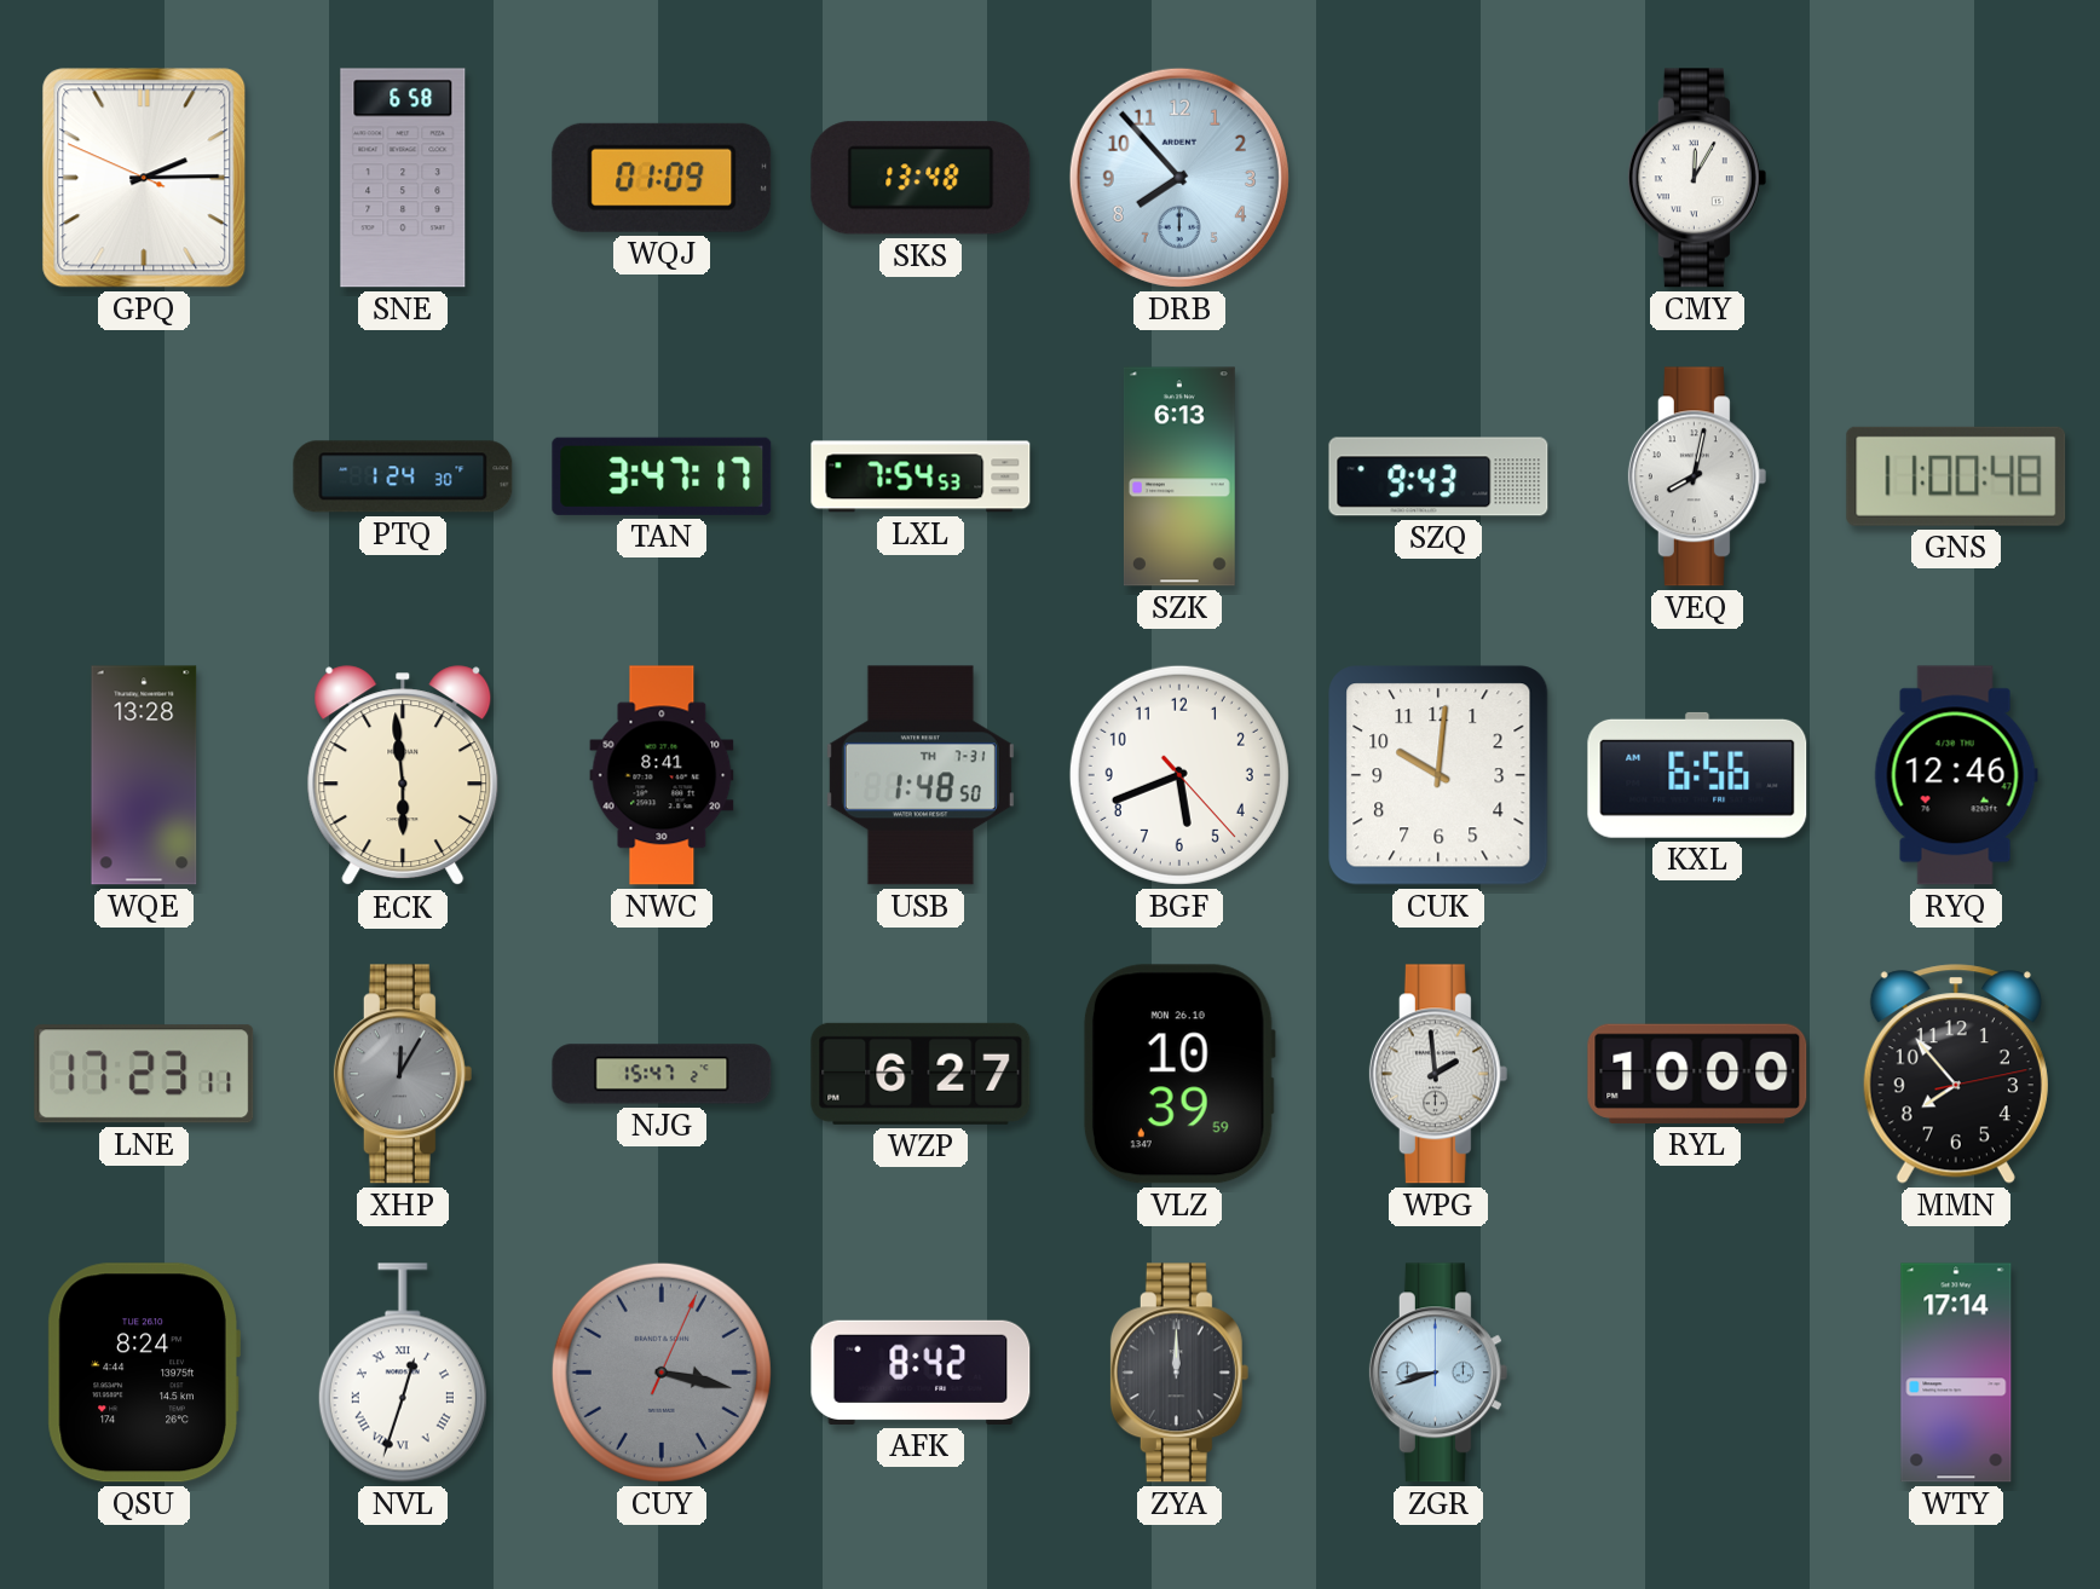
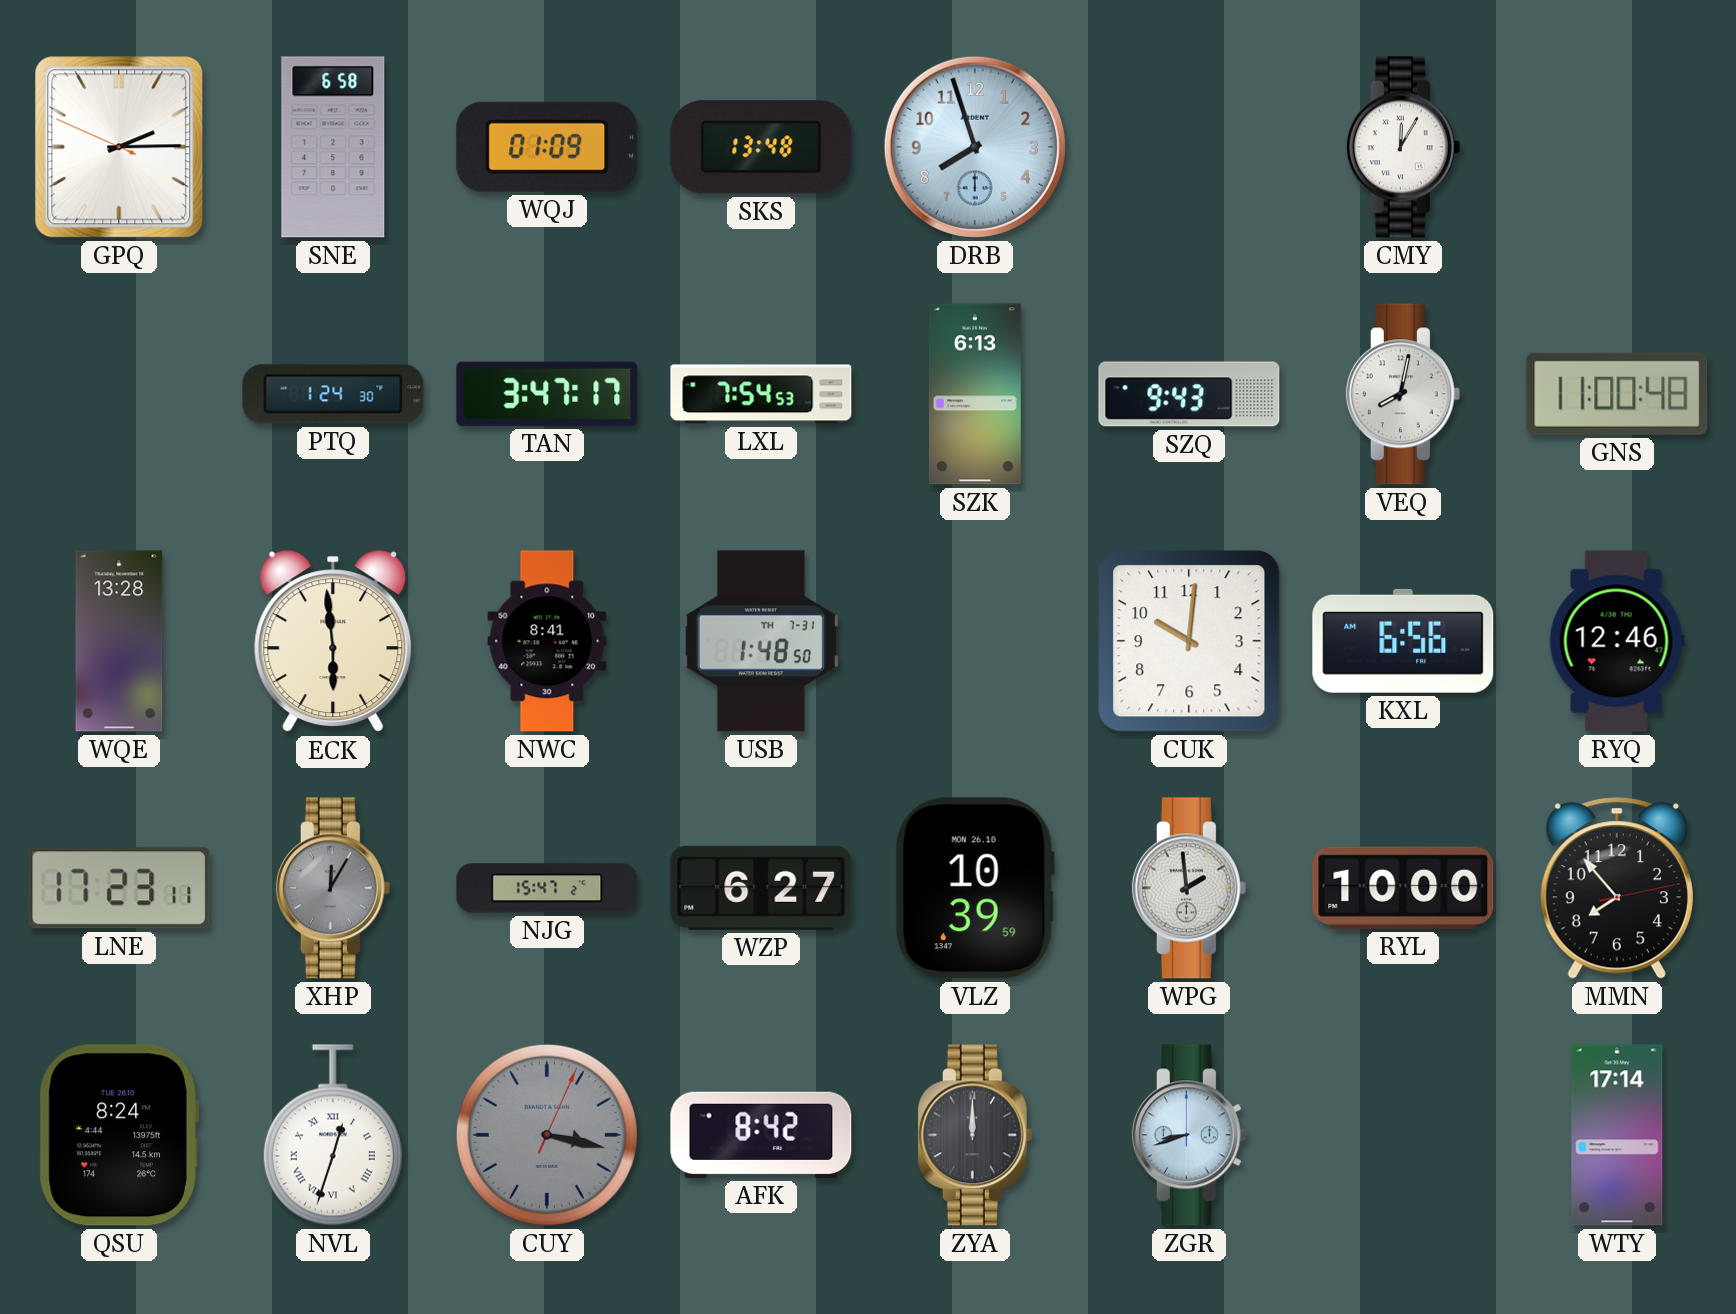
DRB: 7:53 -> 7:57
BGF: 5:41 -> none
